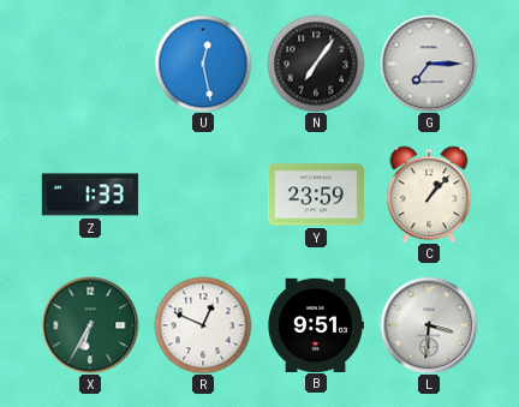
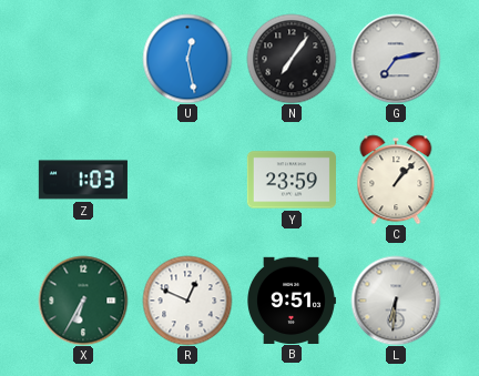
G: 7:15 -> 7:13
Z: 1:33 -> 1:03
L: 3:31 -> 6:31
